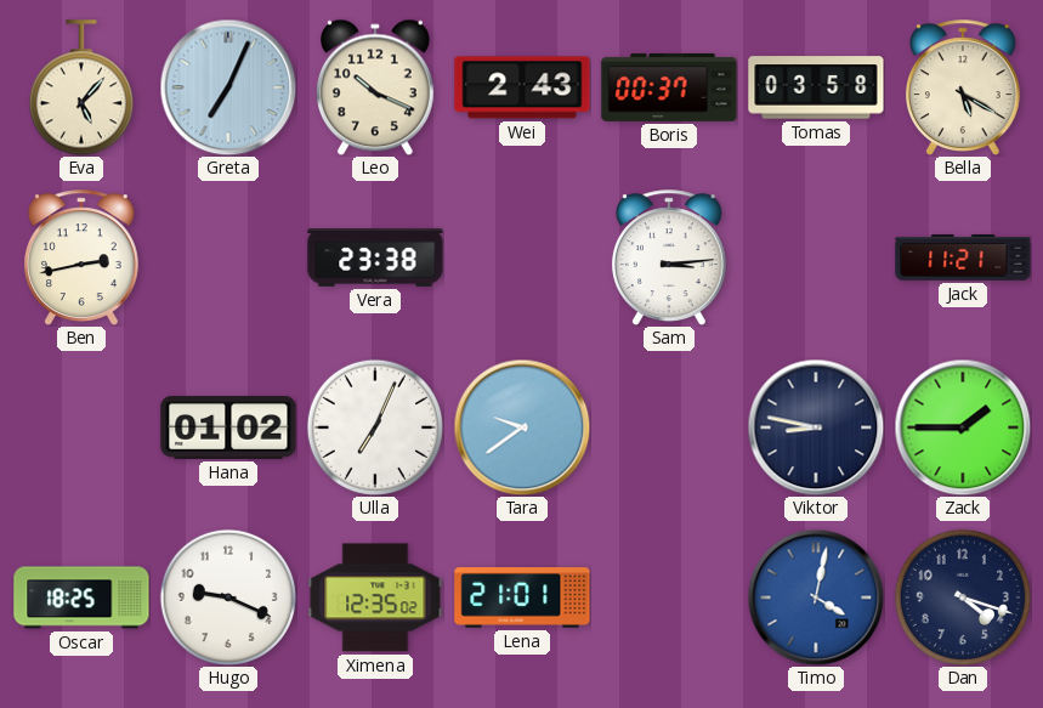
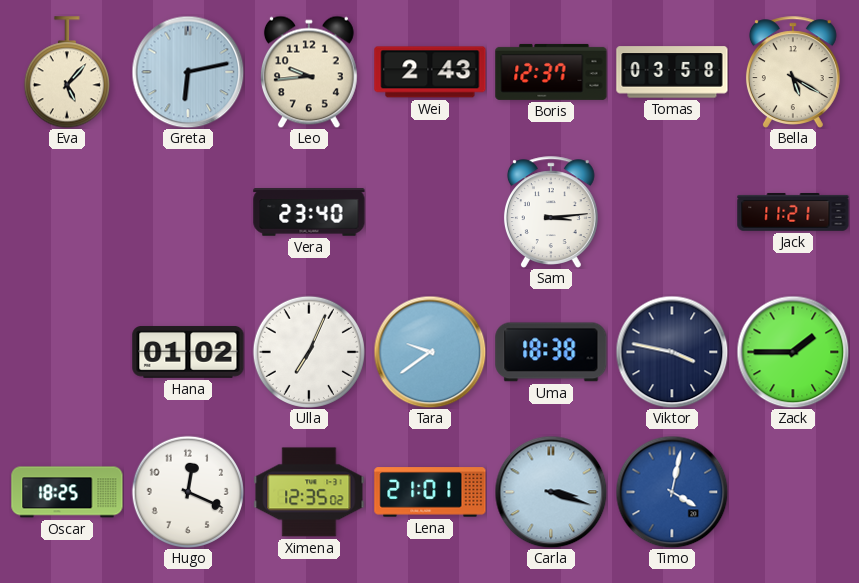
Greta: 7:04 -> 6:13
Leo: 10:19 -> 9:44
Boris: 00:37 -> 12:37
Ben: 2:43 -> none
Vera: 23:38 -> 23:40
Uma: none -> 18:38
Viktor: 8:47 -> 3:47
Hugo: 9:19 -> 12:19
Carla: none -> 3:18
Dan: 4:18 -> none
